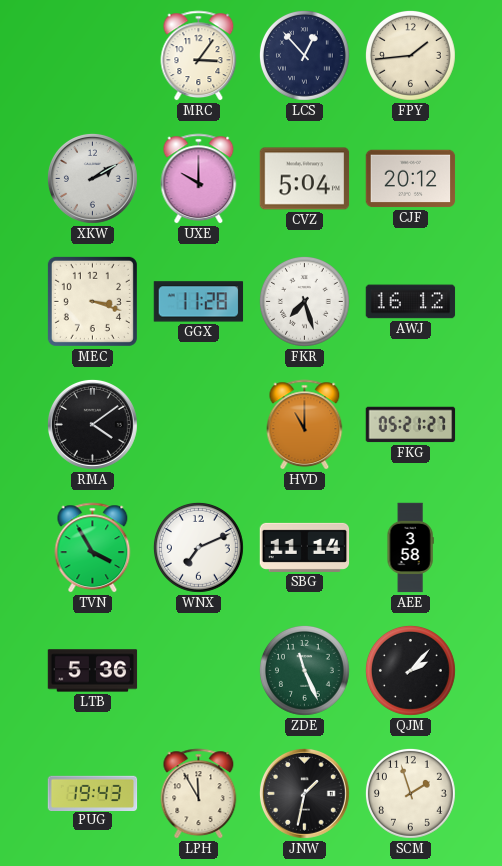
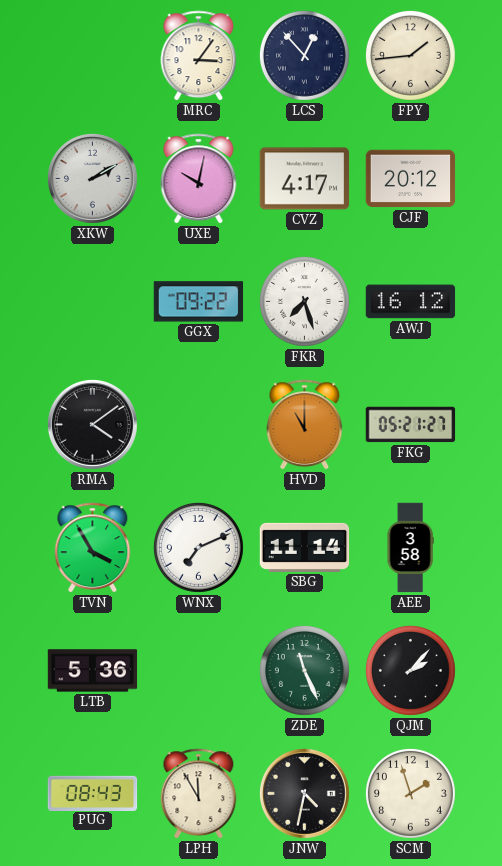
UXE: 10:00 -> 10:02
CVZ: 5:04 -> 4:17
MEC: 3:18 -> none
GGX: 11:28 -> 09:22
PUG: 19:43 -> 08:43
JNW: 1:32 -> 4:32
